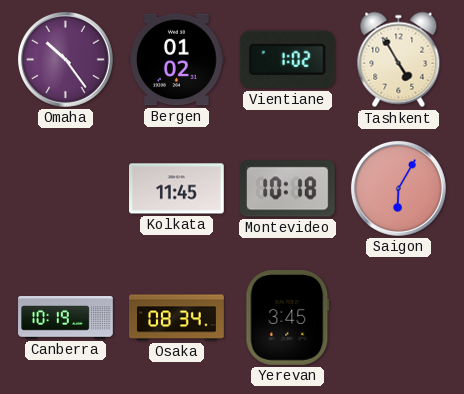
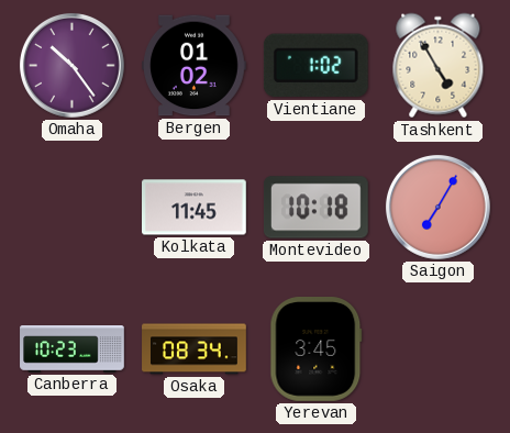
Saigon: 6:05 -> 7:05
Canberra: 10:19 -> 10:23
